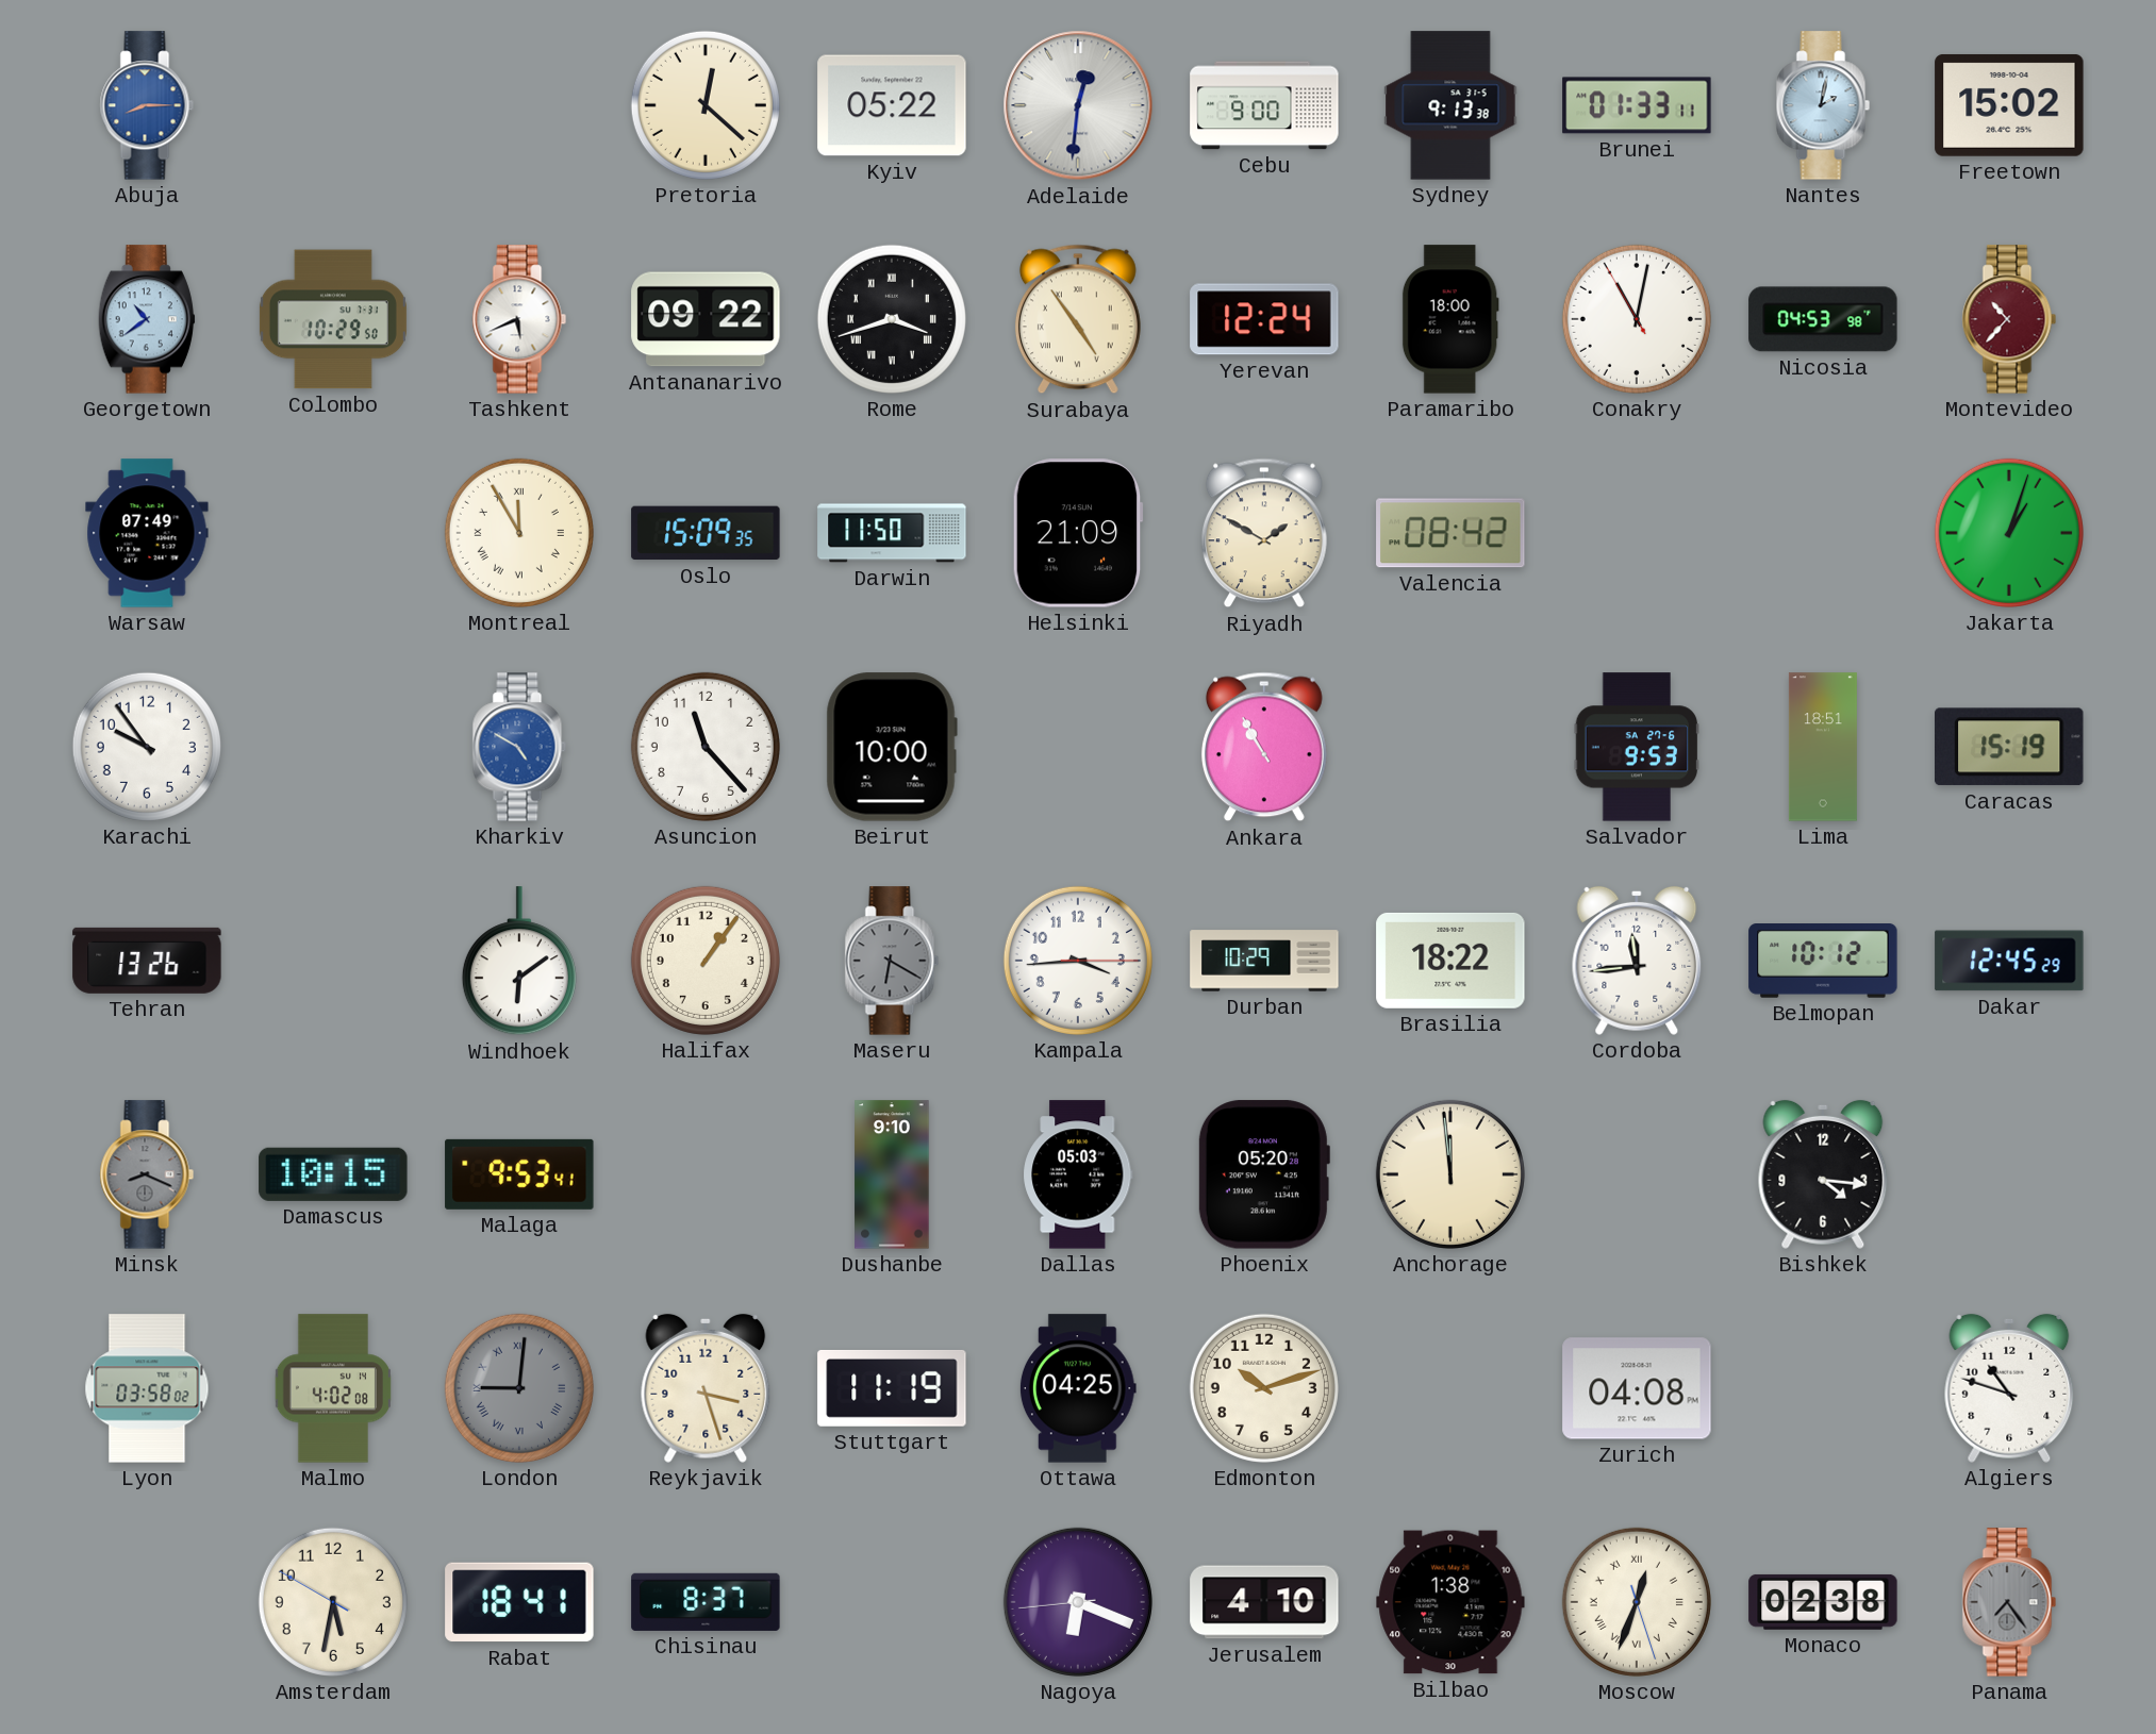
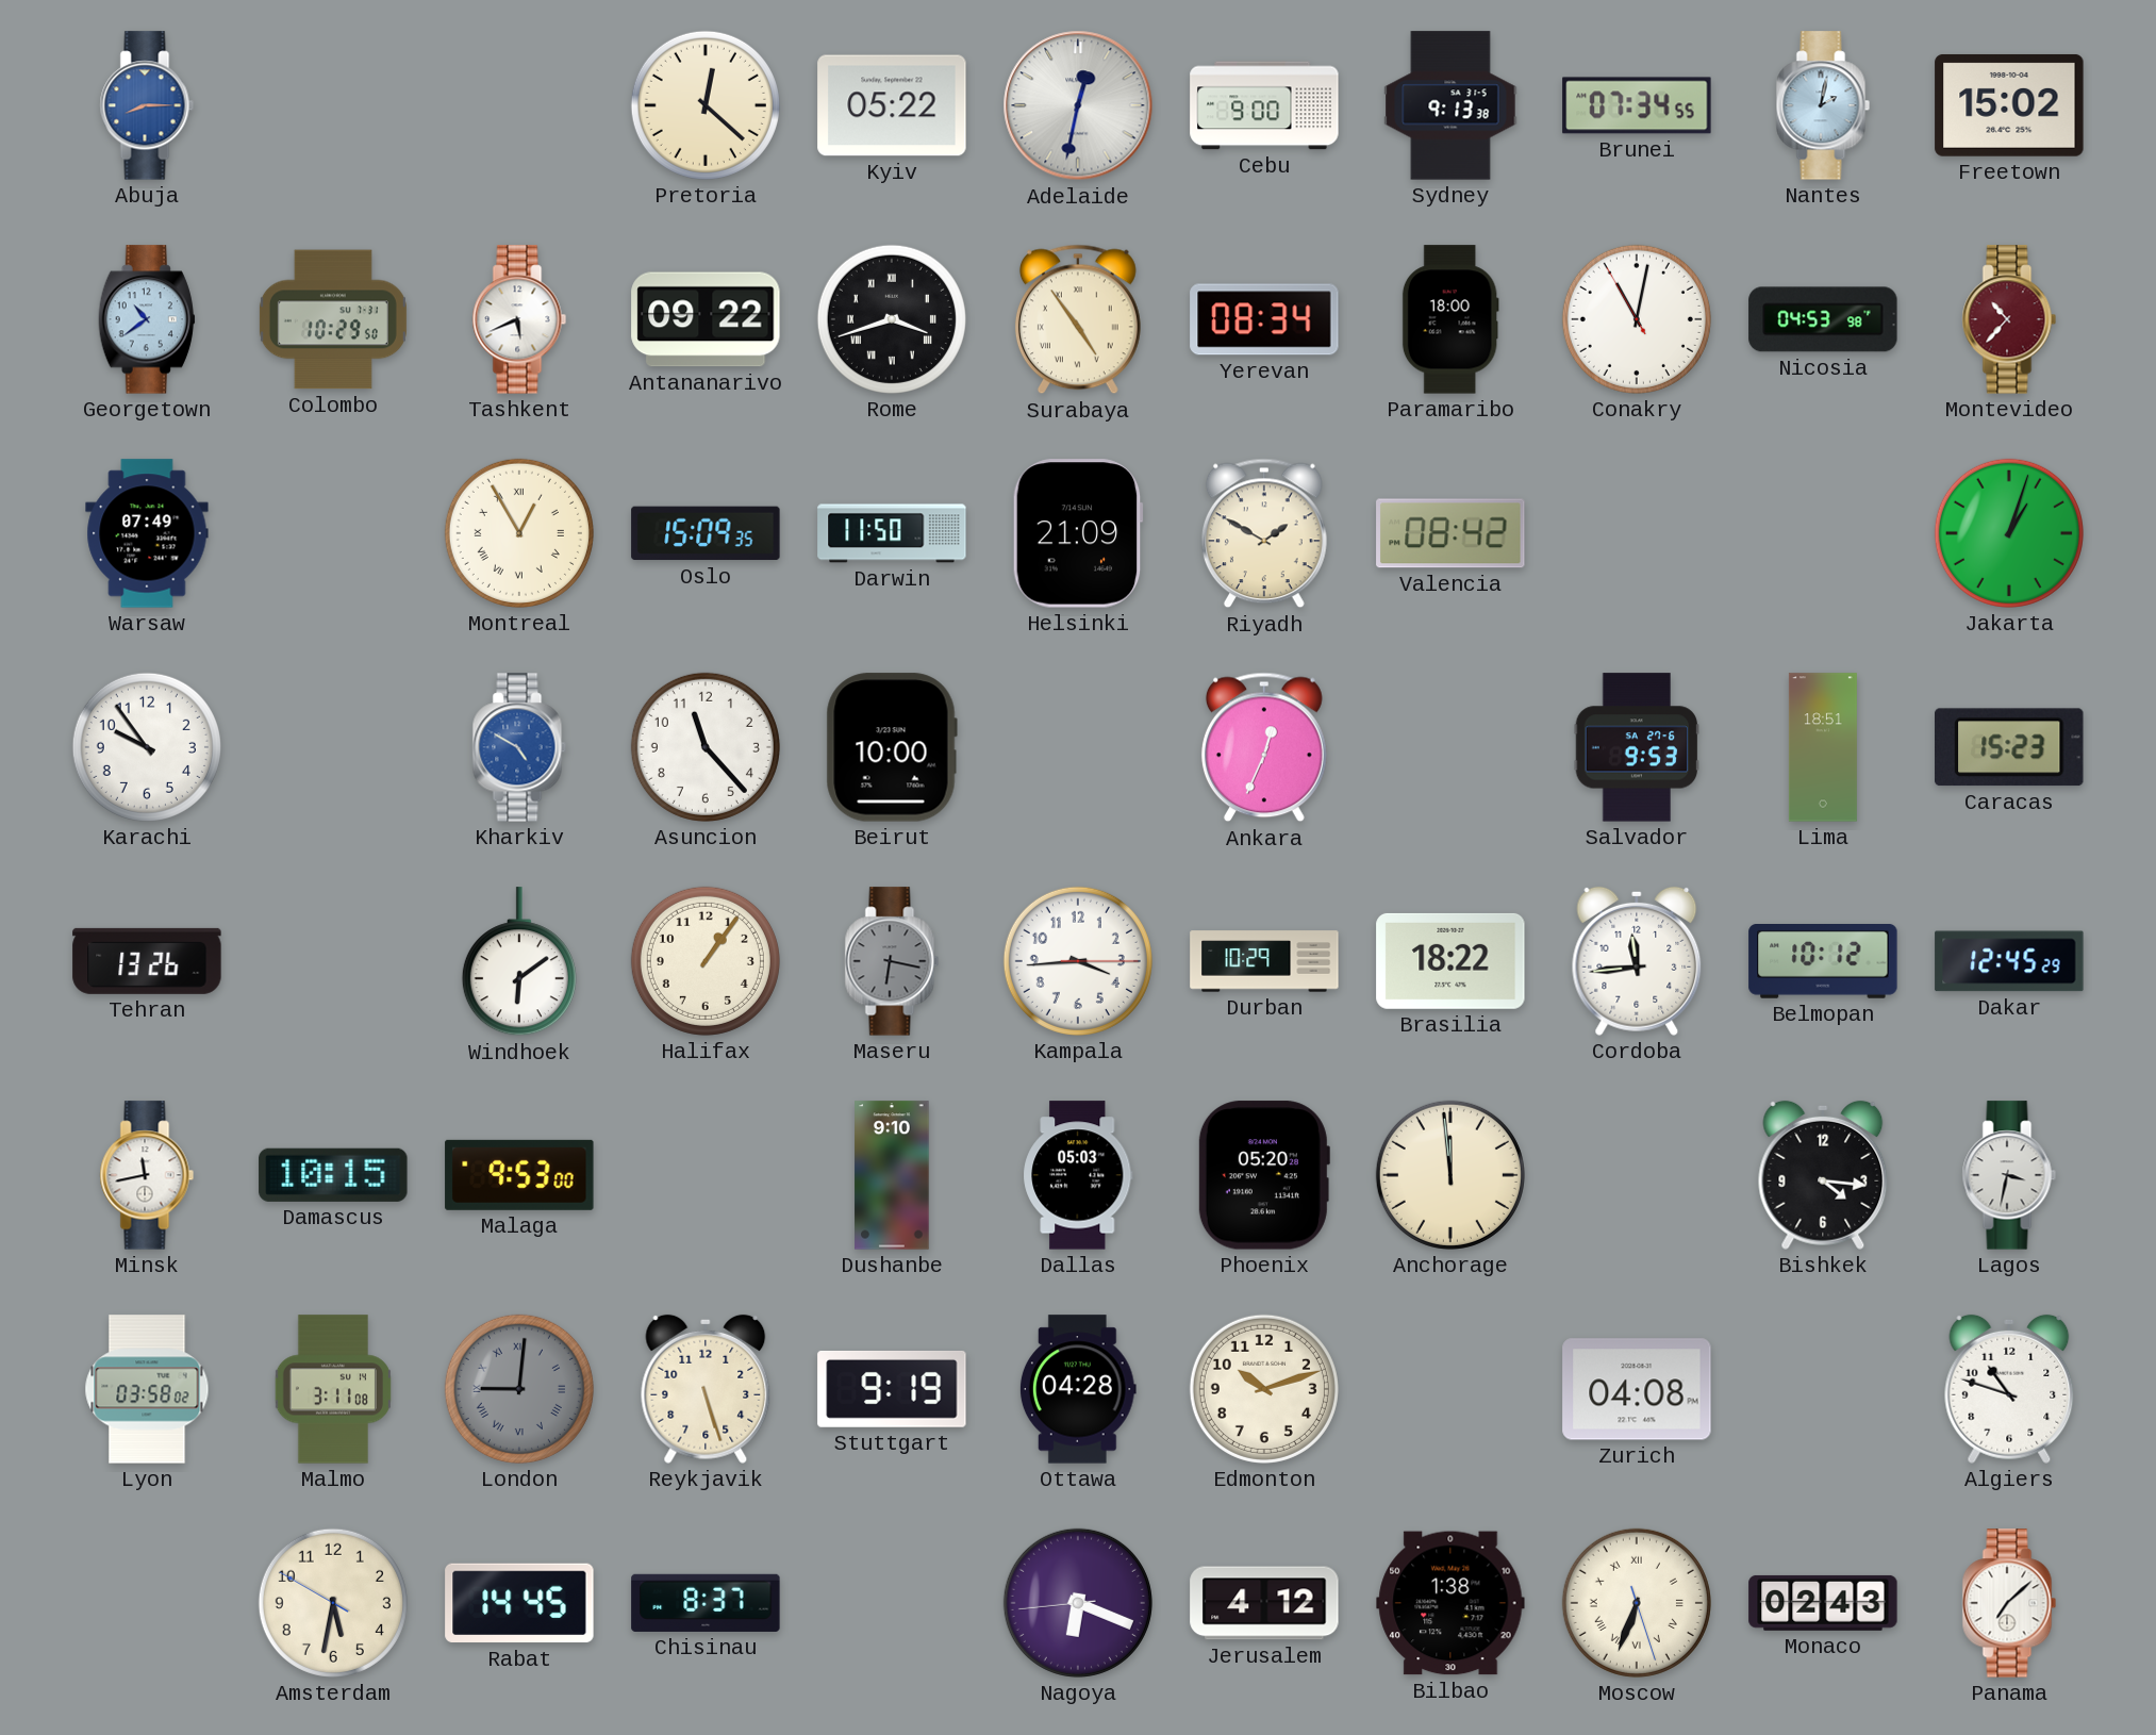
Adelaide: 12:31 -> 12:32
Brunei: 01:33 -> 07:34
Yerevan: 12:24 -> 08:34
Montreal: 11:55 -> 12:55
Ankara: 10:55 -> 12:34
Caracas: 15:19 -> 15:23
Maseru: 6:20 -> 6:17
Minsk: 8:19 -> 11:43
Minsk dial: grey -> white
Malaga: 9:53:41 -> 9:53:00
Lagos: none -> 3:32
Malmo: 4:02 -> 3:11
Reykjavik: 3:27 -> 5:27
Stuttgart: 11:19 -> 9:19
Ottawa: 04:25 -> 04:28
Rabat: 18:41 -> 14:45
Jerusalem: 4:10 -> 4:12
Moscow: 12:33 -> 6:33
Monaco: 02:38 -> 02:43
Panama: 7:24 -> 7:08
Panama dial: grey -> white
